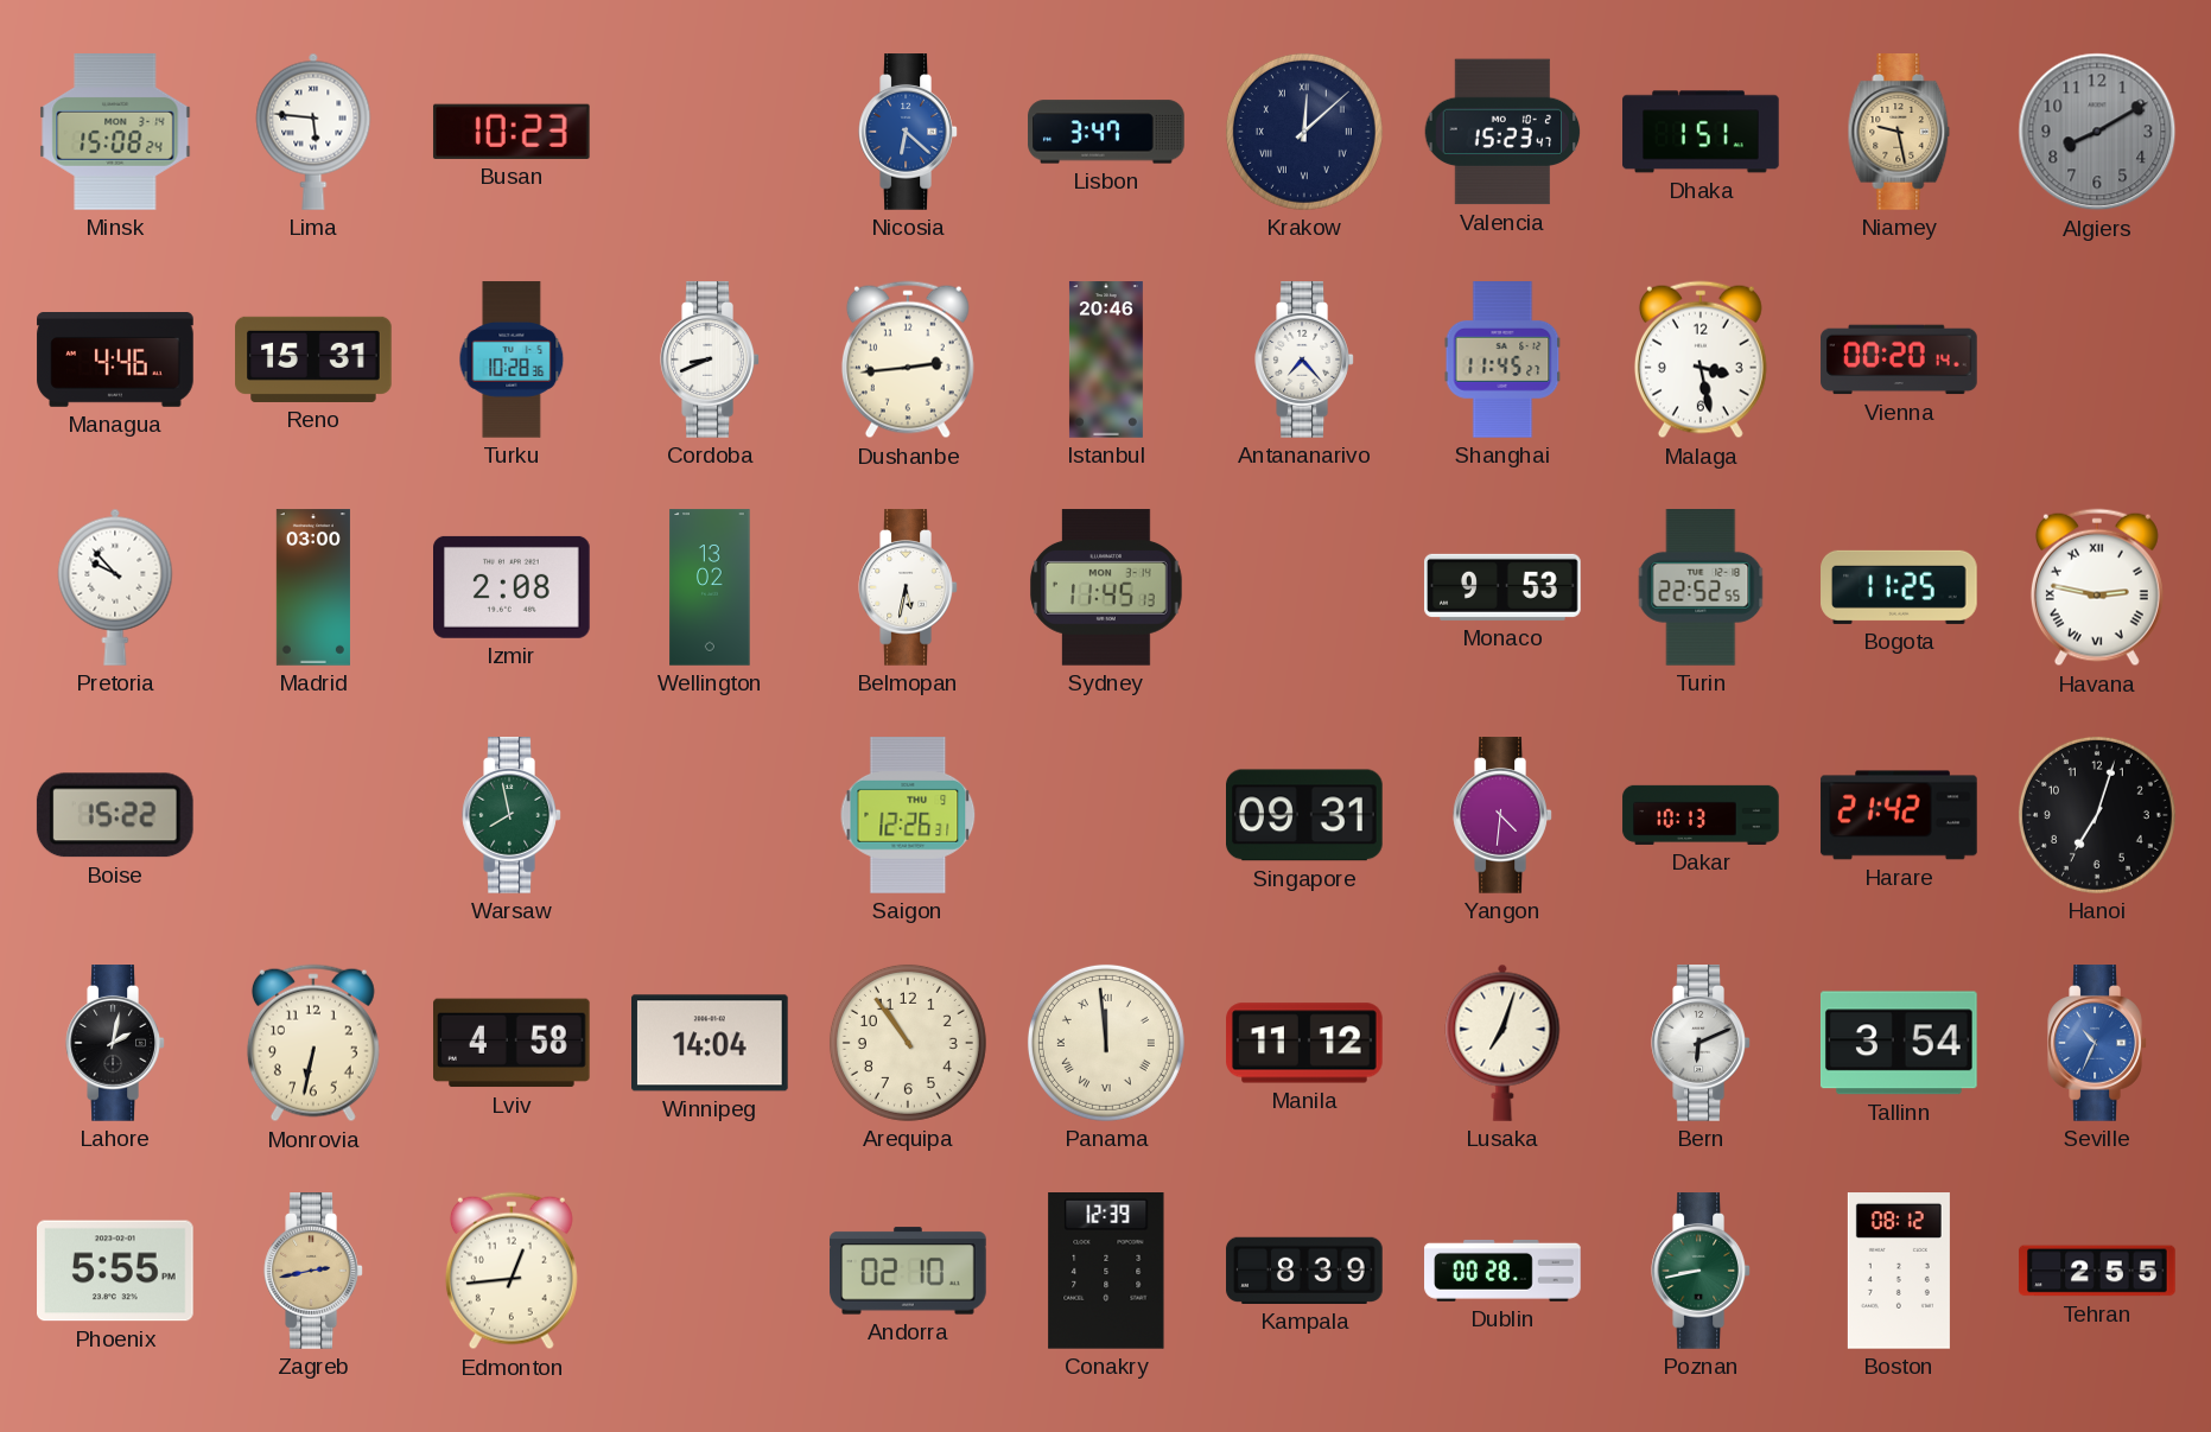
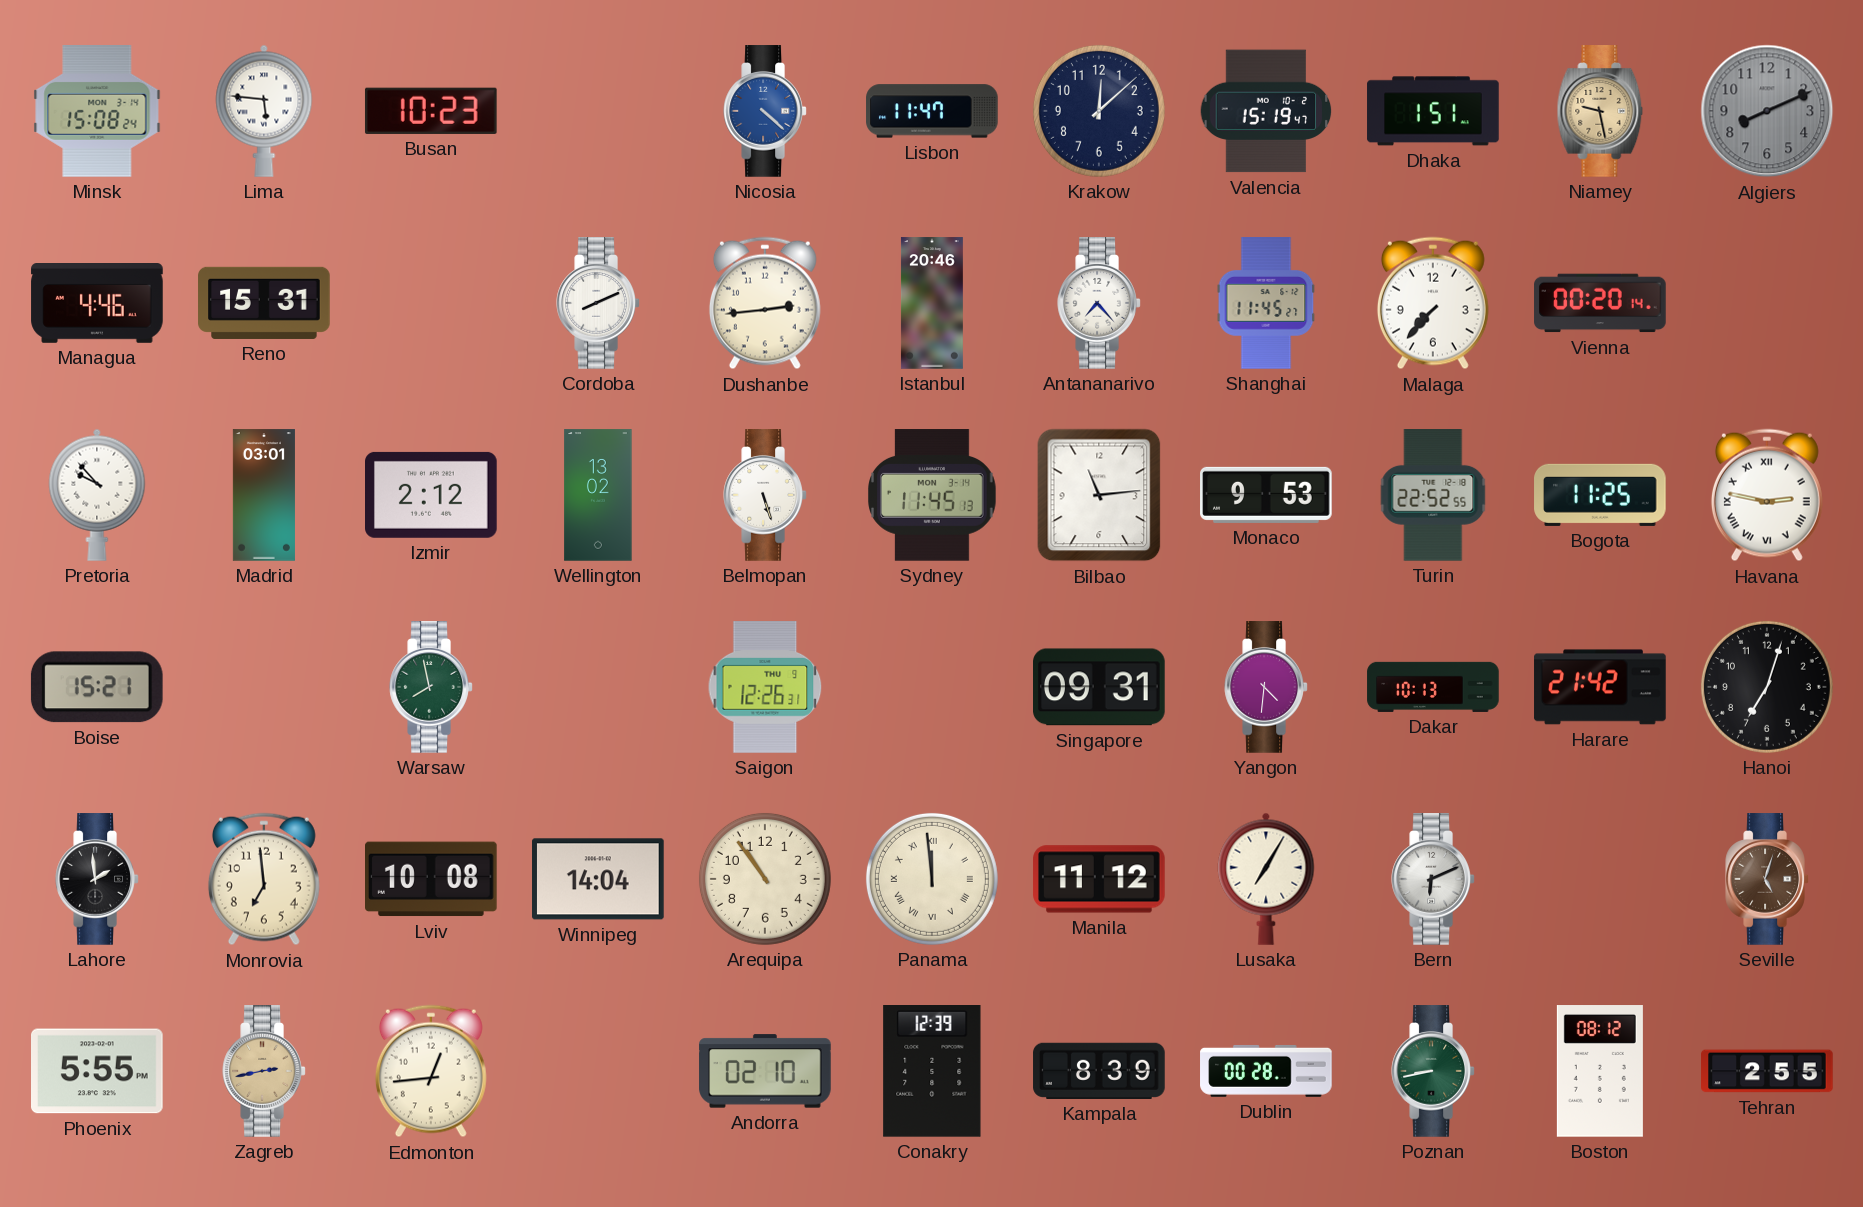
Nicosia: 6:22 -> 4:22
Lisbon: 3:47 -> 11:47
Krakow numerals: Roman -> Arabic
Valencia: 15:23 -> 15:19
Algiers: 8:10 -> 8:11
Turku: 10:28 -> none
Cordoba: 8:41 -> 8:11
Malaga: 3:28 -> 7:37
Madrid: 03:00 -> 03:01
Izmir: 2:08 -> 2:12
Belmopan: 5:32 -> 5:27
Bilbao: none -> 11:14
Boise: 15:22 -> 15:21
Lahore: 2:02 -> 1:59
Monrovia: 6:32 -> 6:59
Lviv: 4:58 -> 10:08
Lusaka: 7:03 -> 7:05
Tallinn: 3:54 -> none
Seville: 10:34 -> 5:03
Seville dial: blue -> brown
